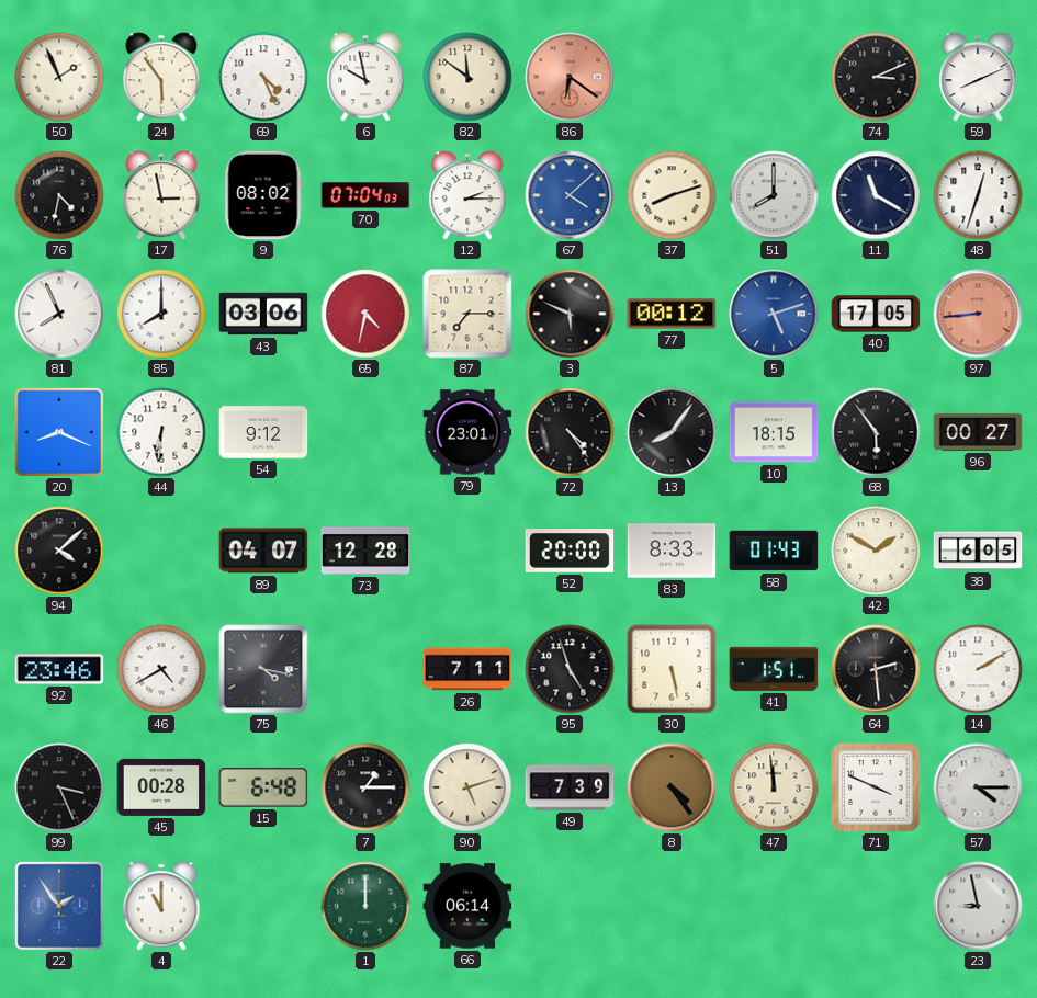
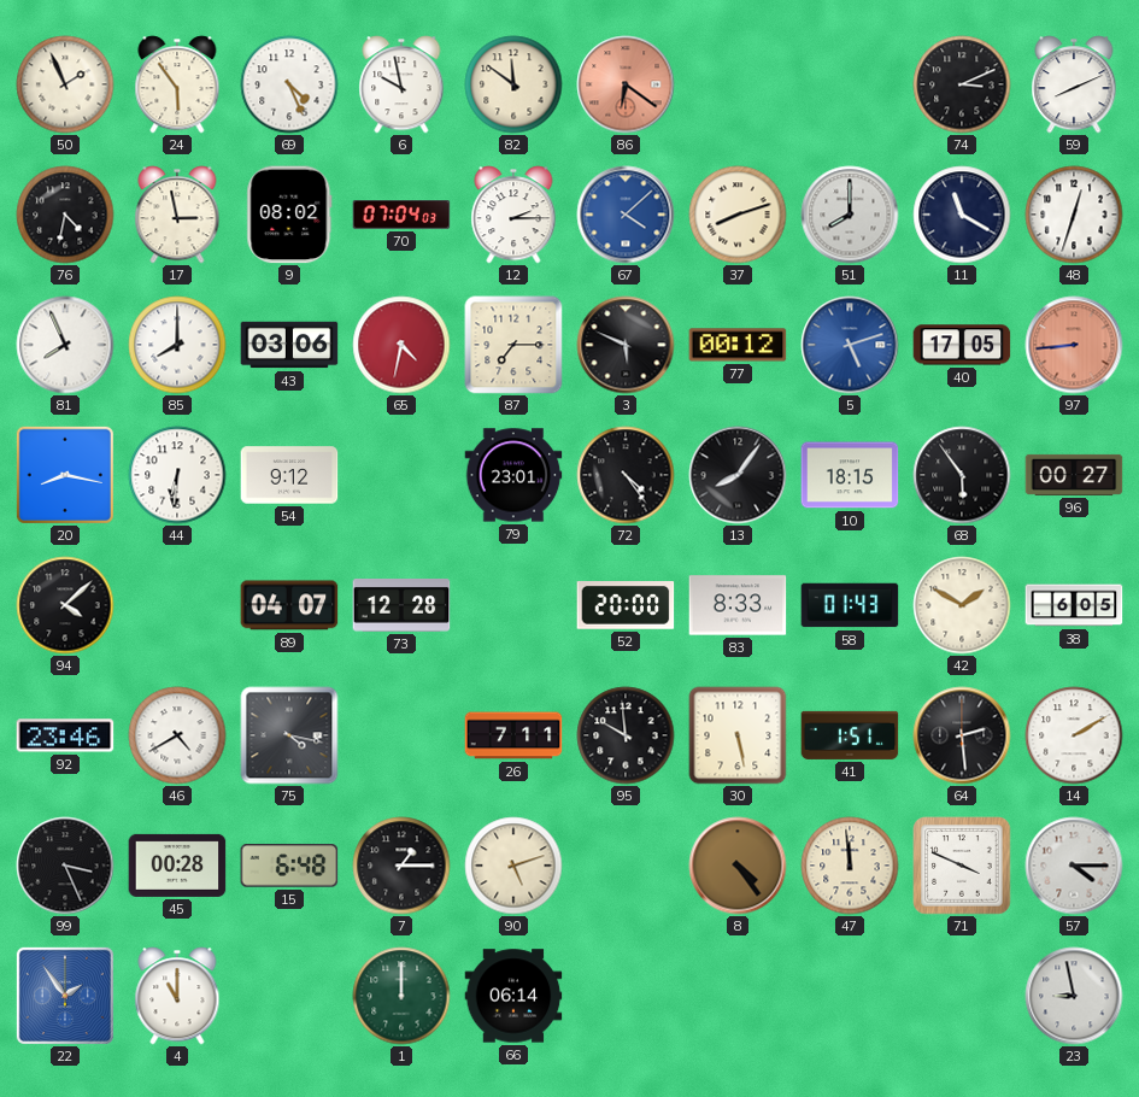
20: 8:19 -> 8:17
95: 4:57 -> 9:59
49: 7:39 -> none
